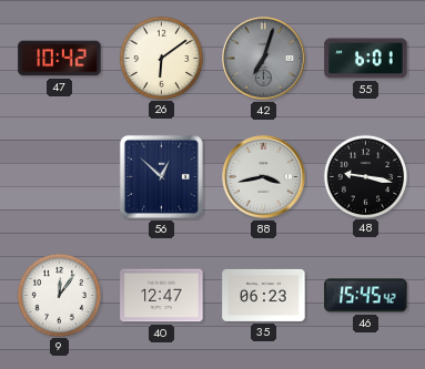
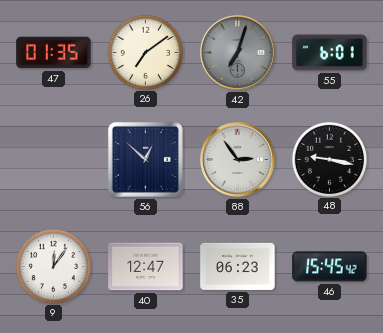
47: 10:42 -> 01:35
26: 6:09 -> 7:09
88: 3:43 -> 2:54
